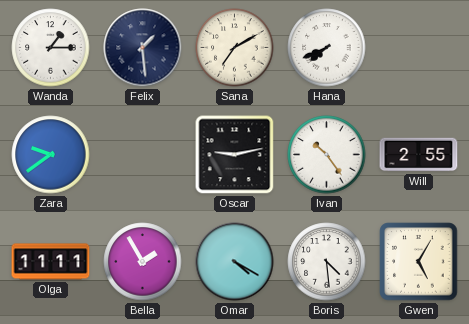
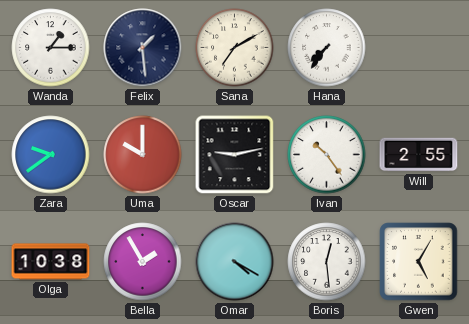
Hana: 7:41 -> 7:36
Uma: none -> 10:00
Olga: 11:11 -> 10:38
Boris: 4:29 -> 12:29
